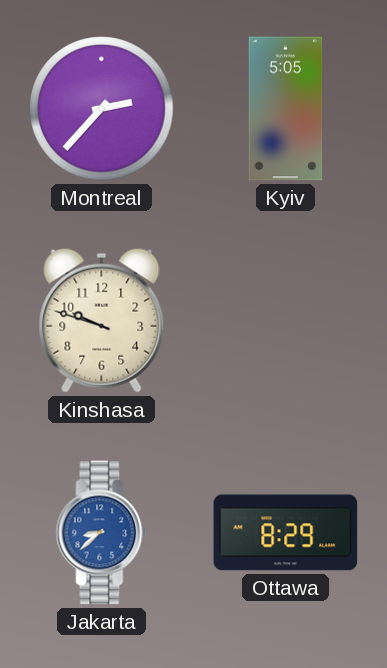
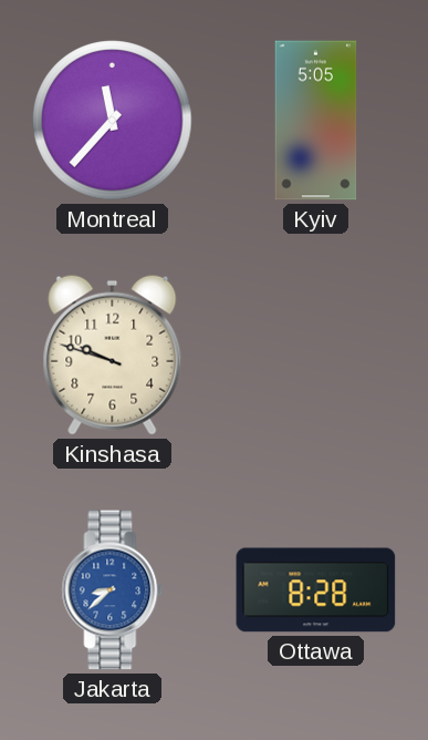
Montreal: 2:37 -> 11:37
Ottawa: 8:29 -> 8:28
